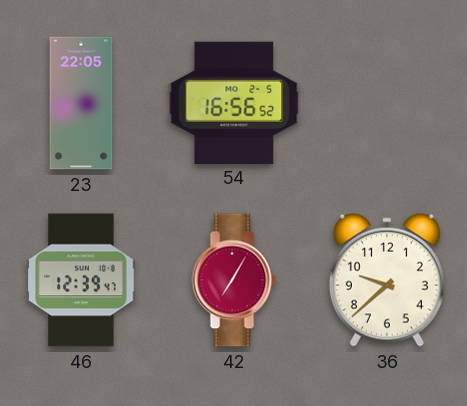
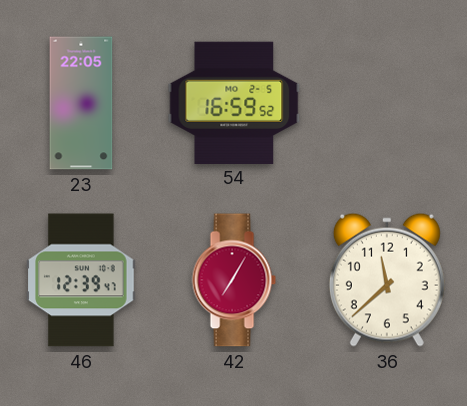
54: 16:56 -> 16:59
36: 9:38 -> 11:38
